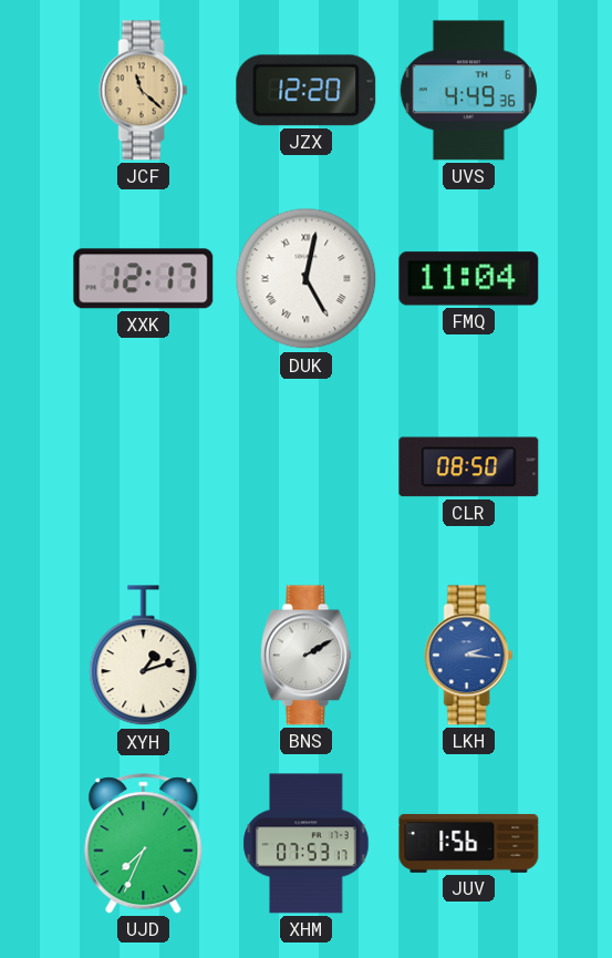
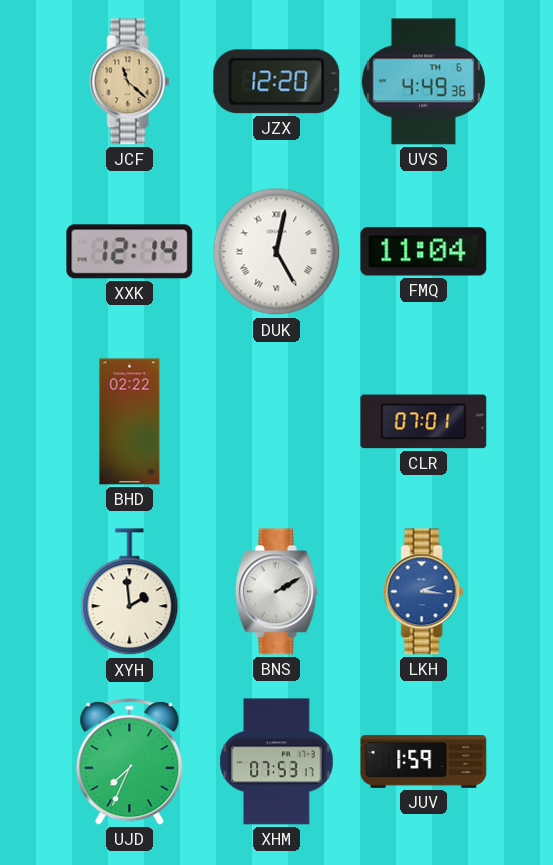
XXK: 12:17 -> 12:14
BHD: none -> 02:22
CLR: 08:50 -> 07:01
XYH: 1:12 -> 1:59
JUV: 1:56 -> 1:59
